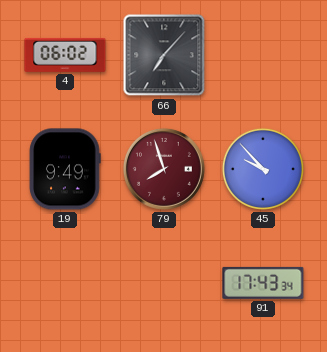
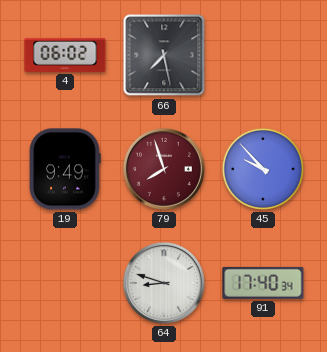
66: 7:07 -> 7:28
64: none -> 8:48
91: 17:43 -> 17:40
